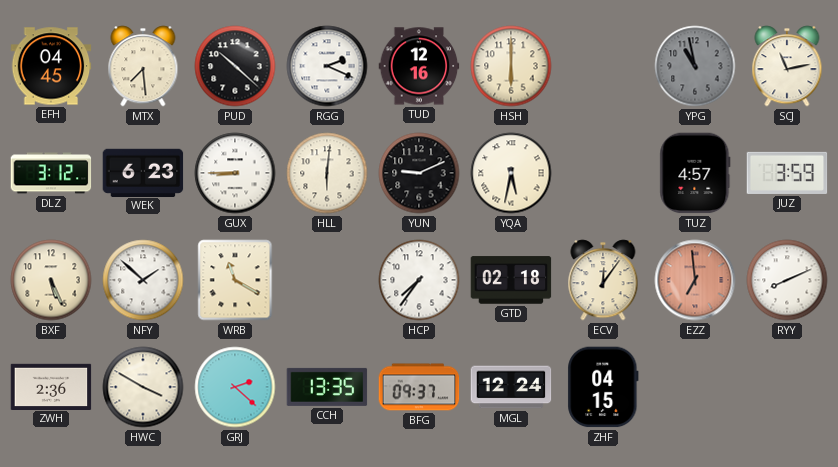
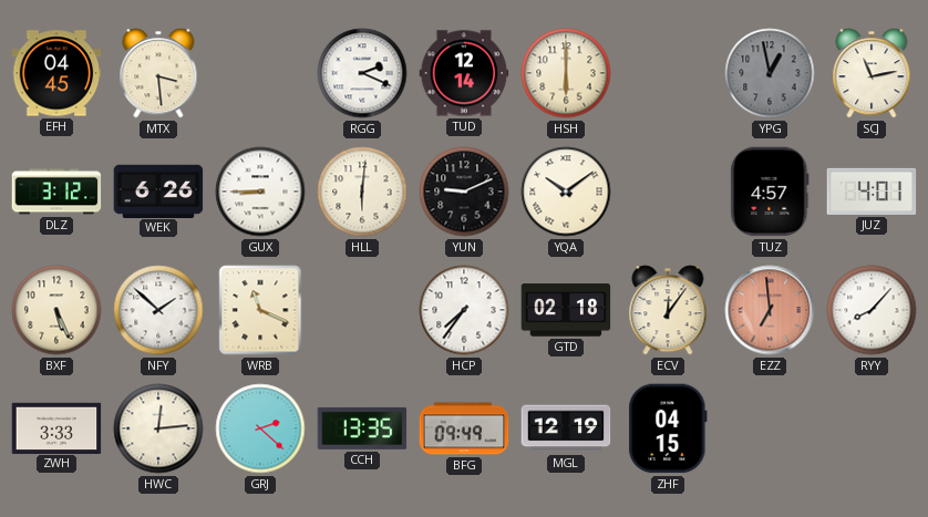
MTX: 7:29 -> 3:29
PUD: 10:22 -> none
TUD: 12:16 -> 12:14
YPG: 10:58 -> 12:58
WEK: 6:23 -> 6:26
YQA: 5:32 -> 10:09
JUZ: 3:59 -> 4:01
WRB: 11:20 -> 11:19
RYY: 8:11 -> 8:07
ZWH: 2:36 -> 3:33
HWC: 3:50 -> 12:14
BFG: 09:37 -> 09:49
MGL: 12:24 -> 12:19
